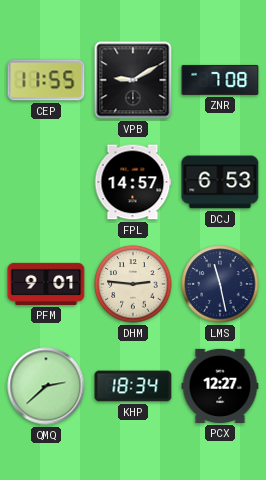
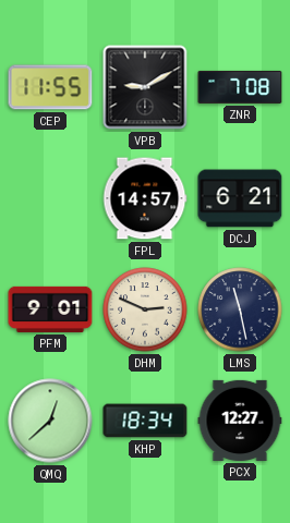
DCJ: 6:53 -> 6:21
DHM: 2:46 -> 2:49
QMQ: 2:38 -> 12:38
